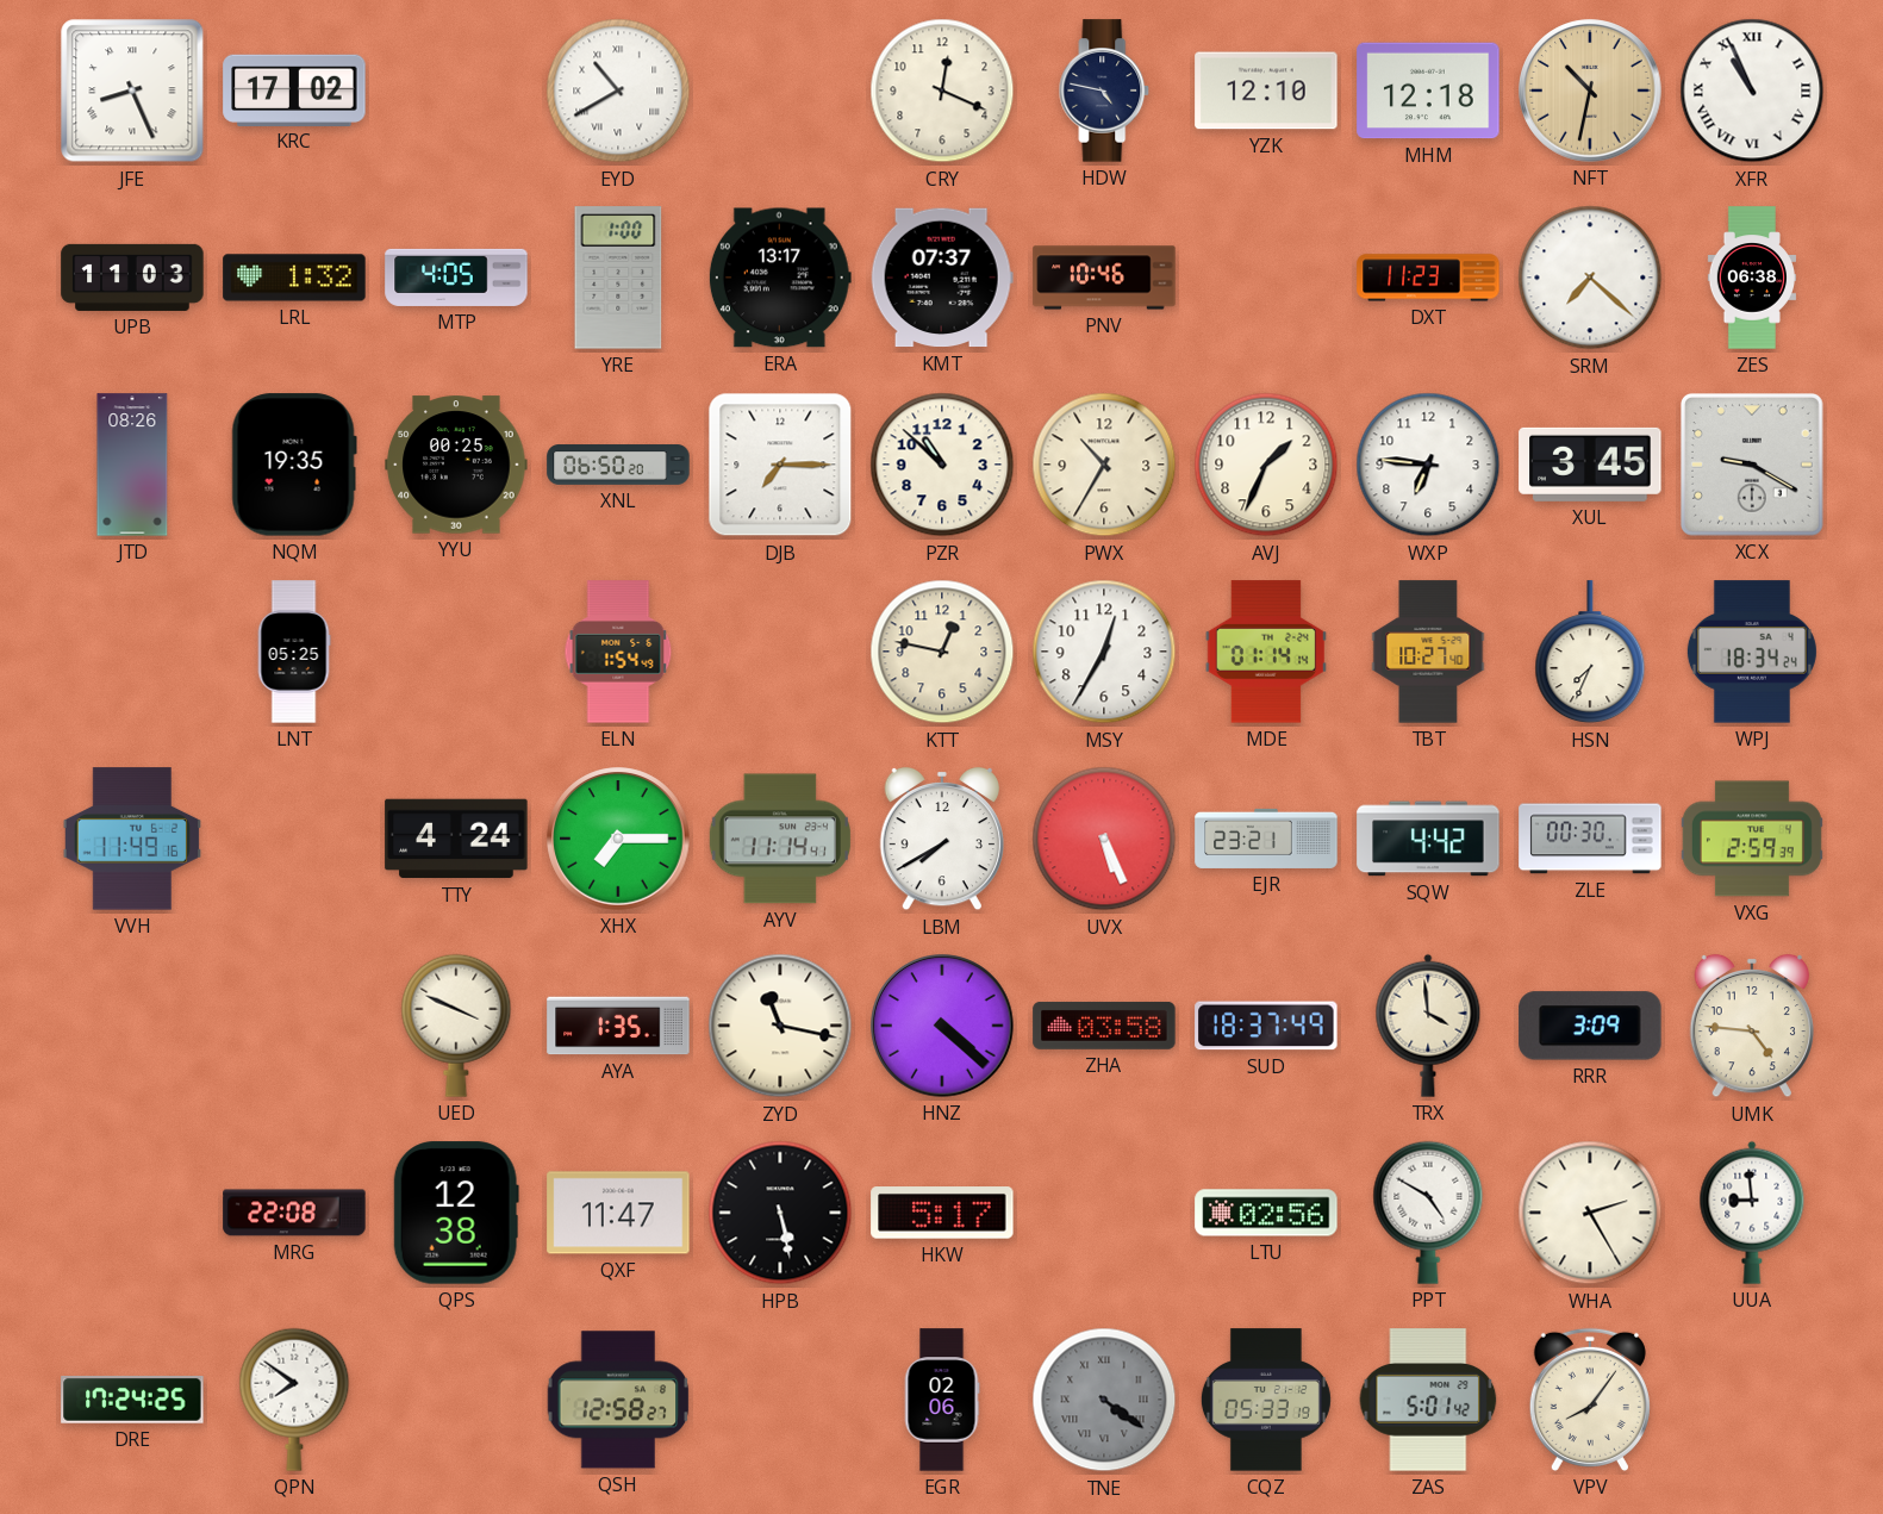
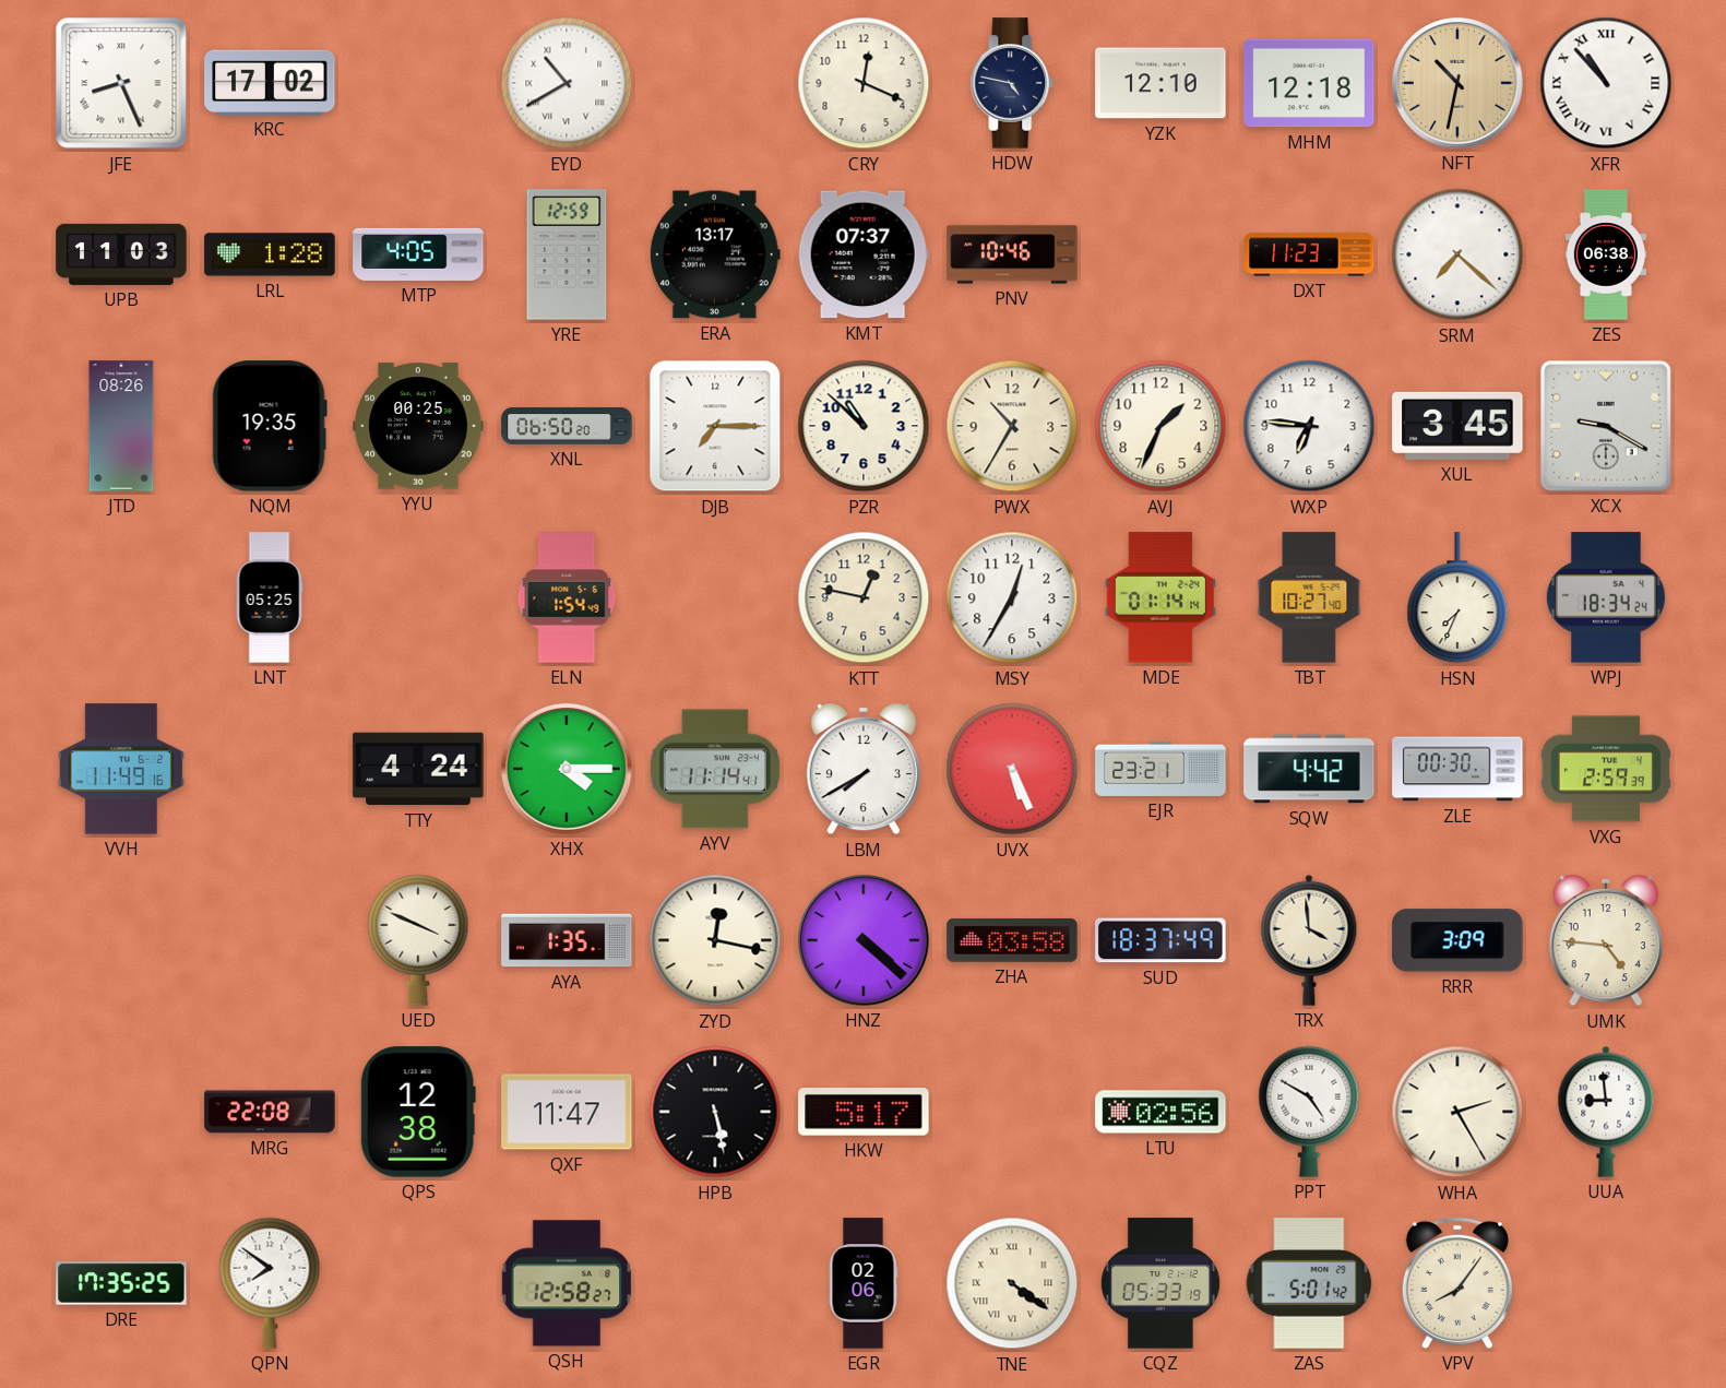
XFR: 10:56 -> 10:53
LRL: 1:32 -> 1:28
YRE: 1:00 -> 12:59
XHX: 7:15 -> 4:15
ZYD: 11:17 -> 12:17
DRE: 17:24 -> 17:35
TNE dial: grey -> cream
